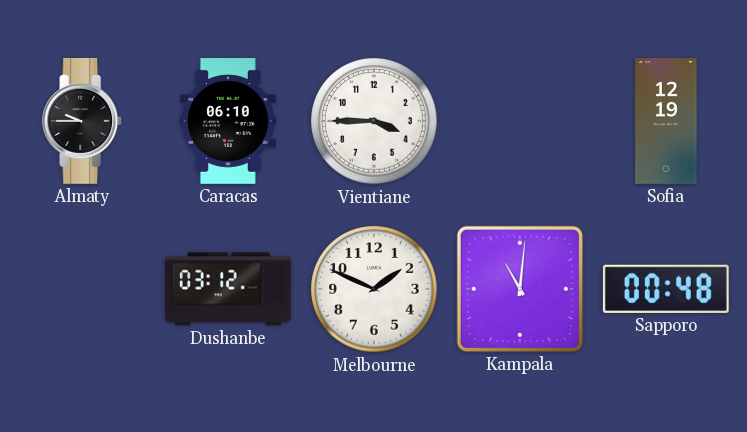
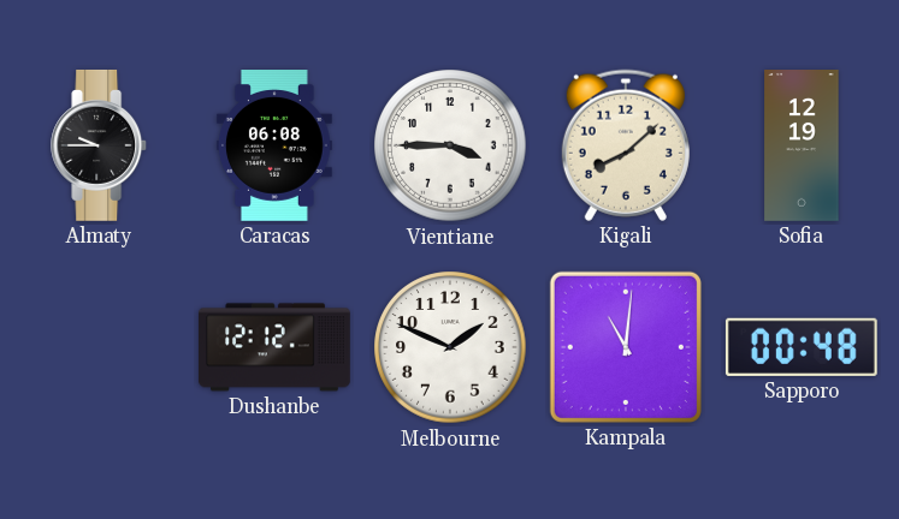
Caracas: 06:10 -> 06:08
Kigali: none -> 8:08
Dushanbe: 03:12 -> 12:12
